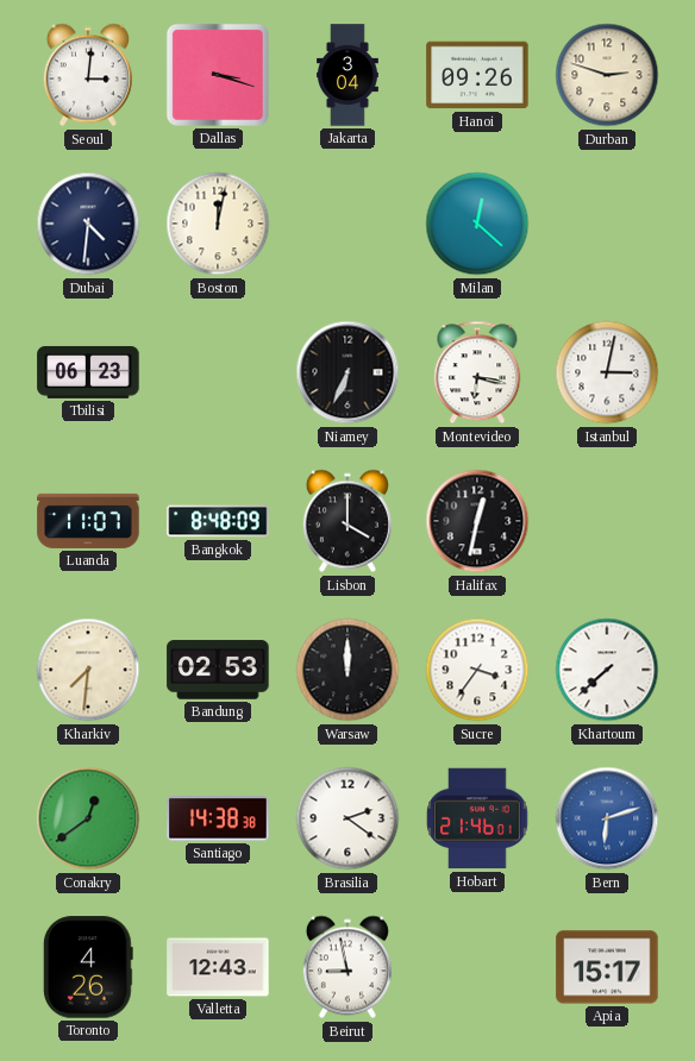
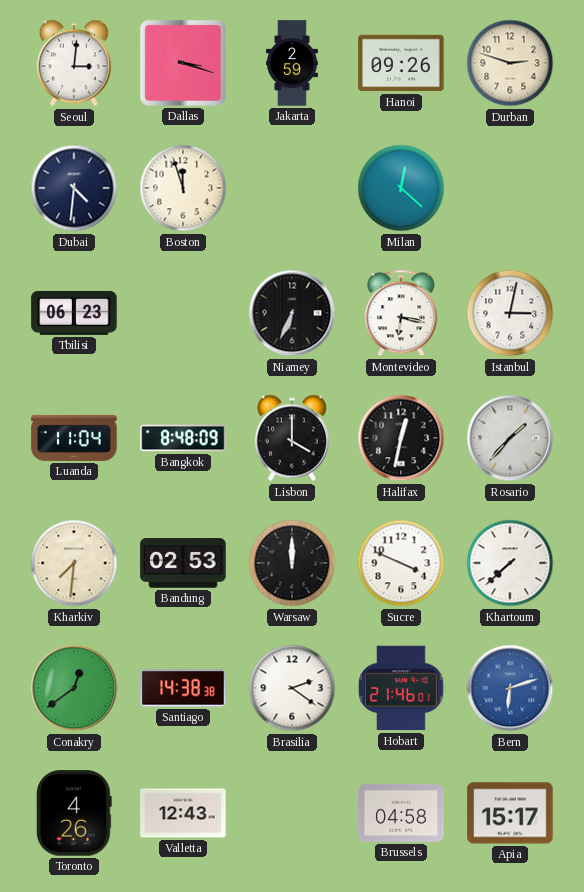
Jakarta: 3:04 -> 2:59
Boston: 12:02 -> 11:57
Luanda: 11:07 -> 11:04
Rosario: none -> 1:37
Sucre: 3:36 -> 3:49
Beirut: 8:58 -> none
Brussels: none -> 04:58
